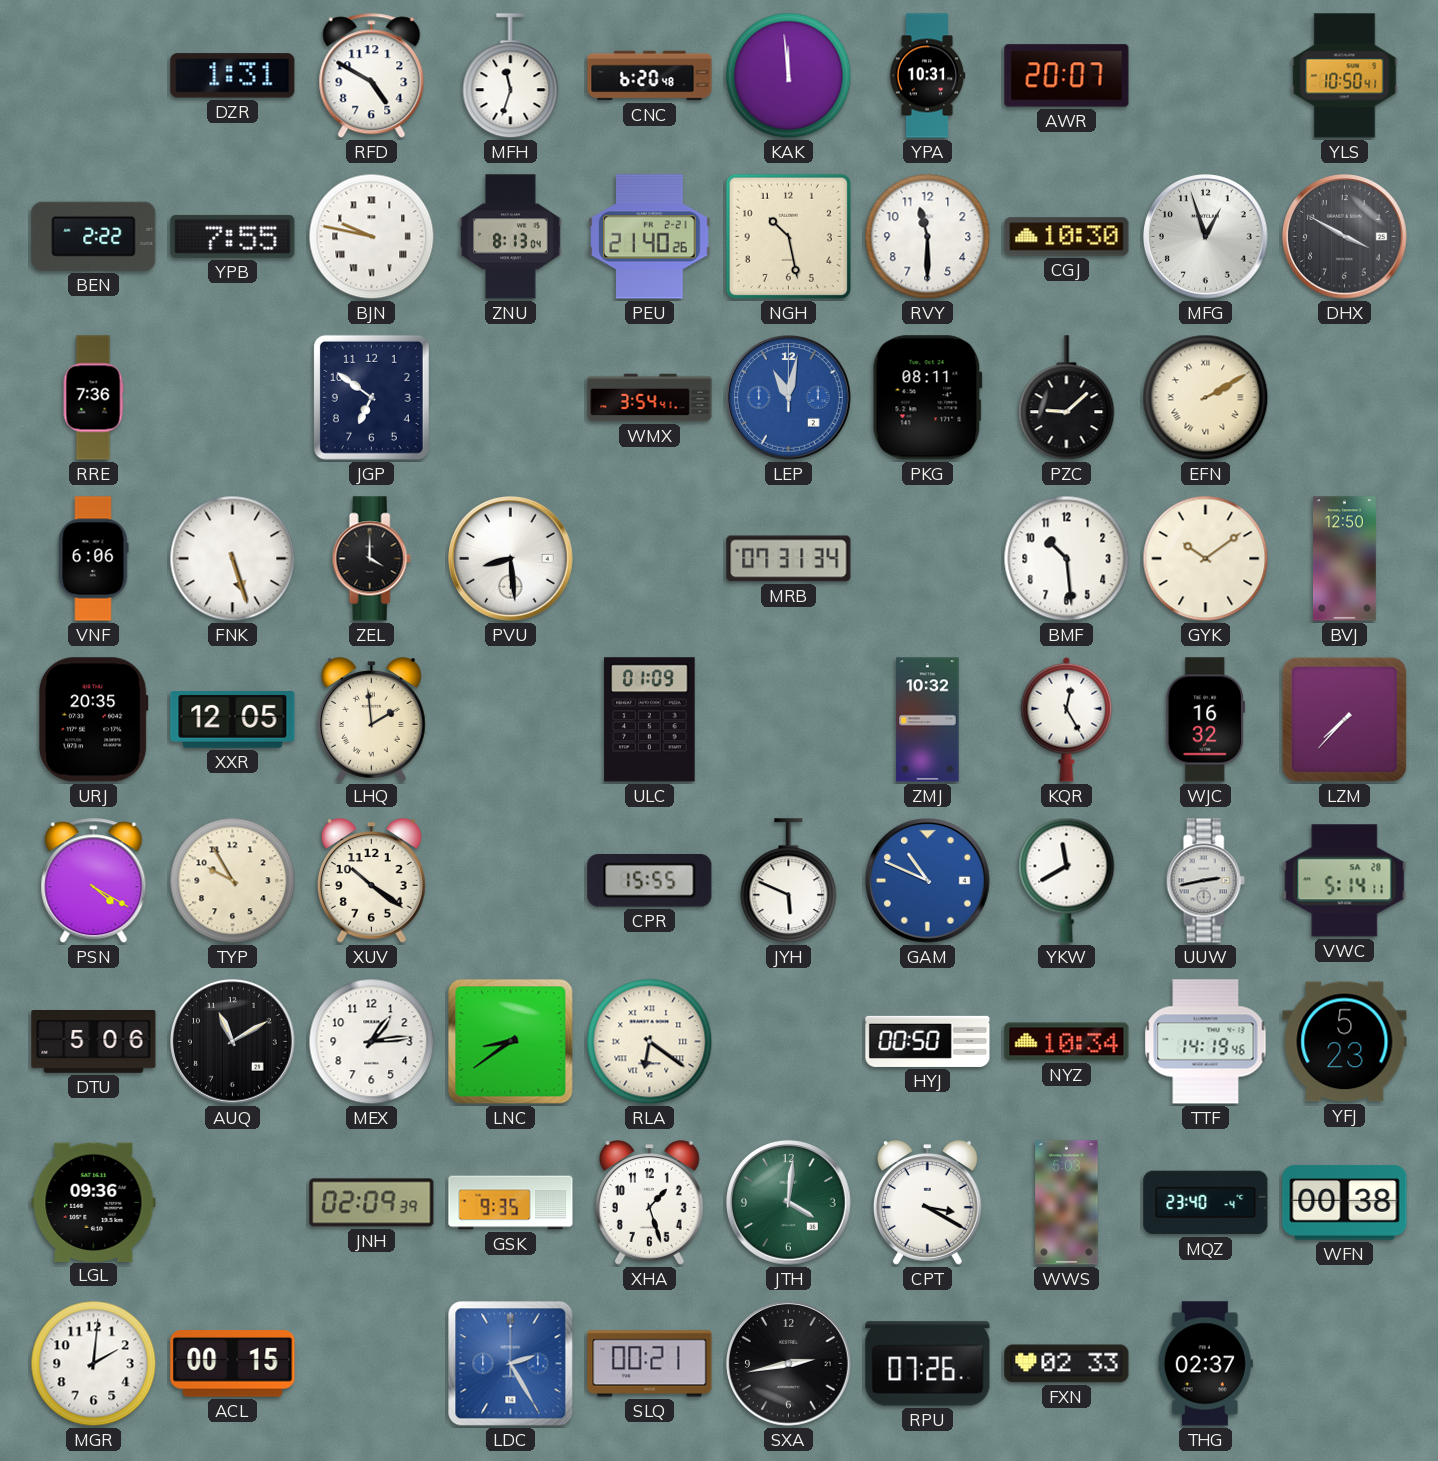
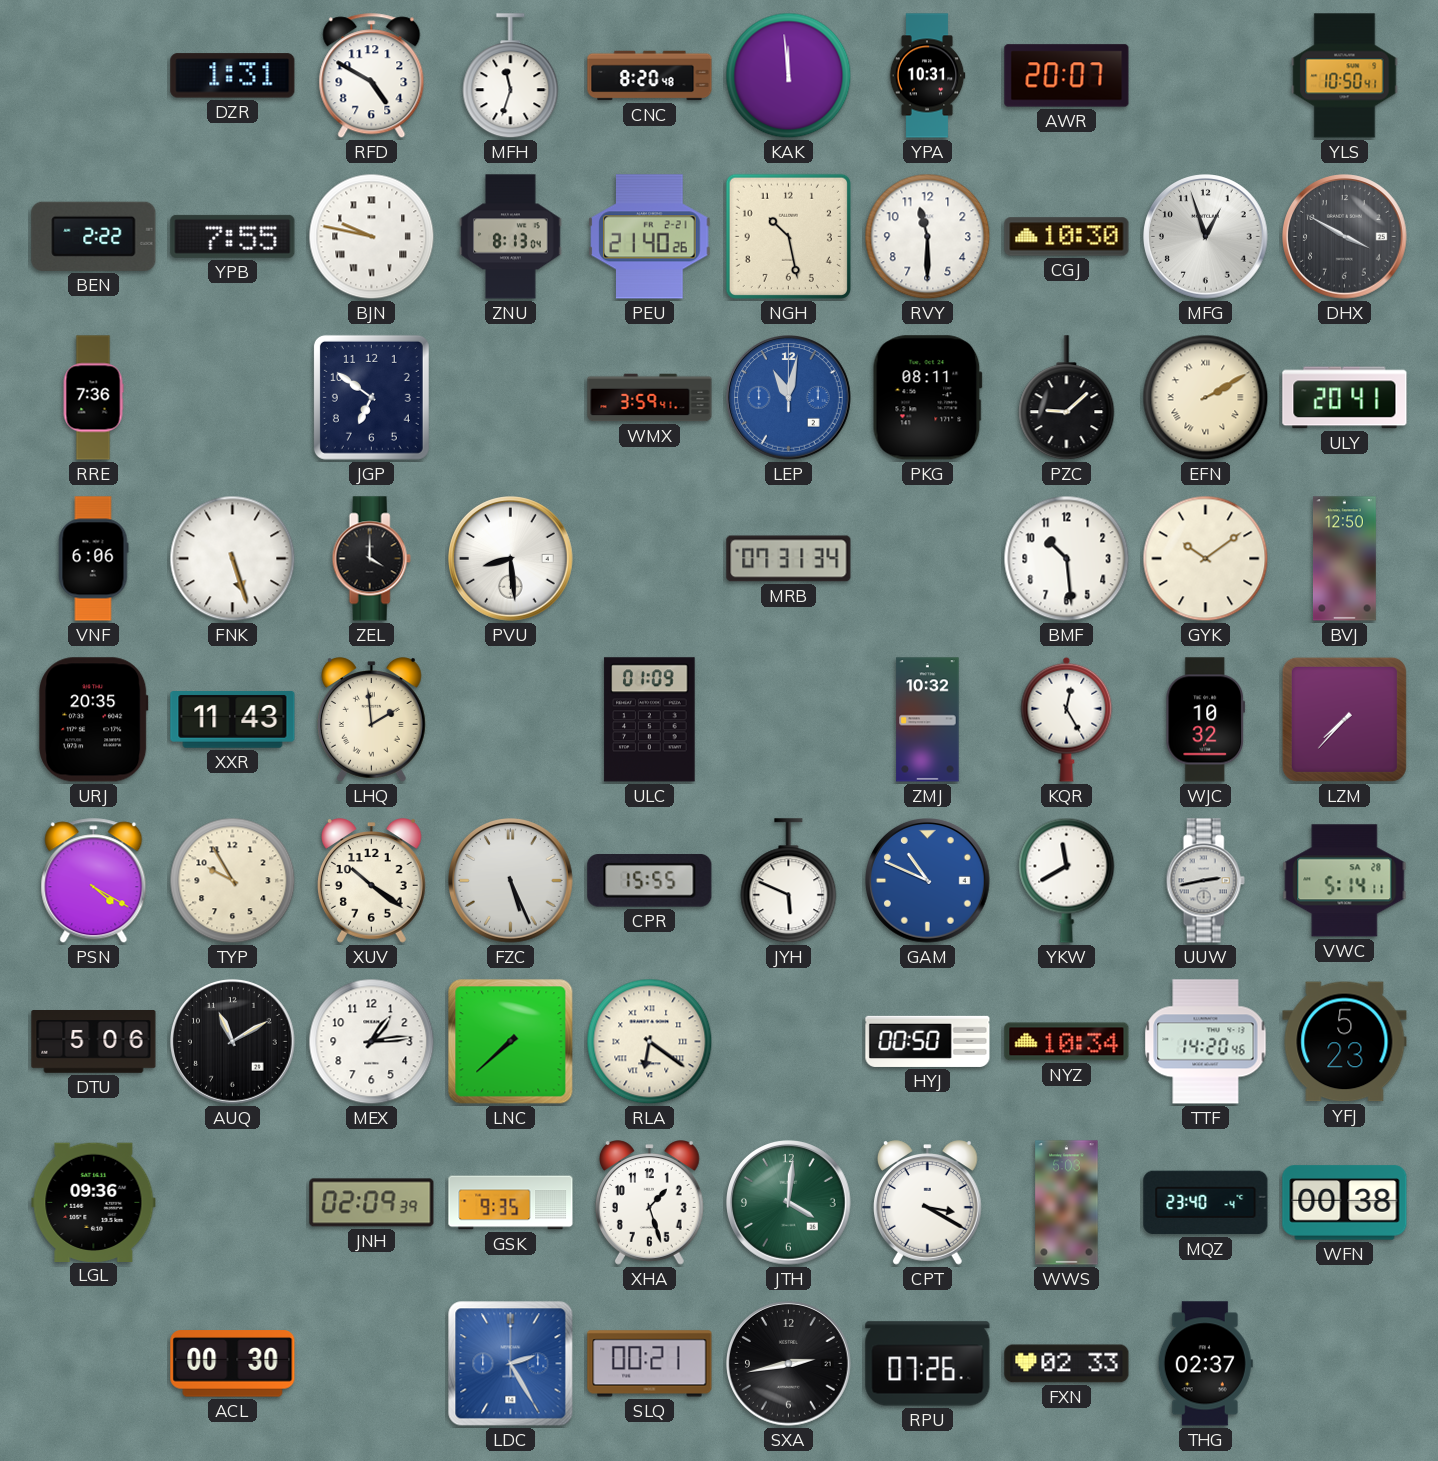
CNC: 6:20 -> 8:20
WMX: 3:54 -> 3:59
ULY: none -> 20:41
XXR: 12:05 -> 11:43
WJC: 16:32 -> 10:32
FZC: none -> 5:26
LNC: 8:39 -> 7:38
TTF: 14:19 -> 14:20
MGR: 2:01 -> none
ACL: 00:15 -> 00:30
